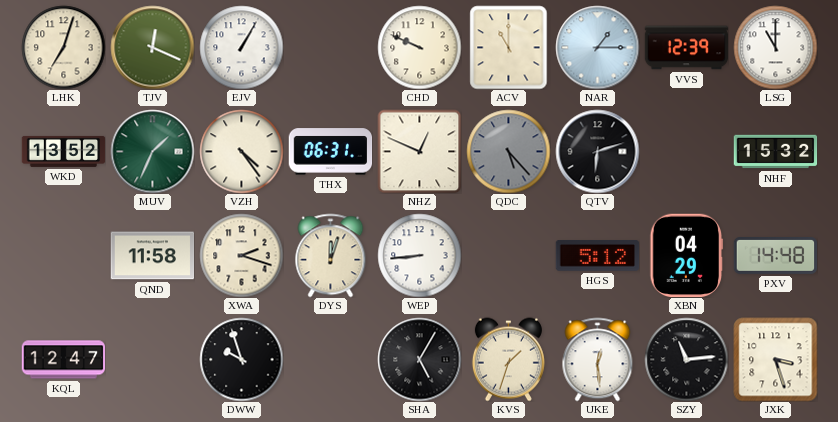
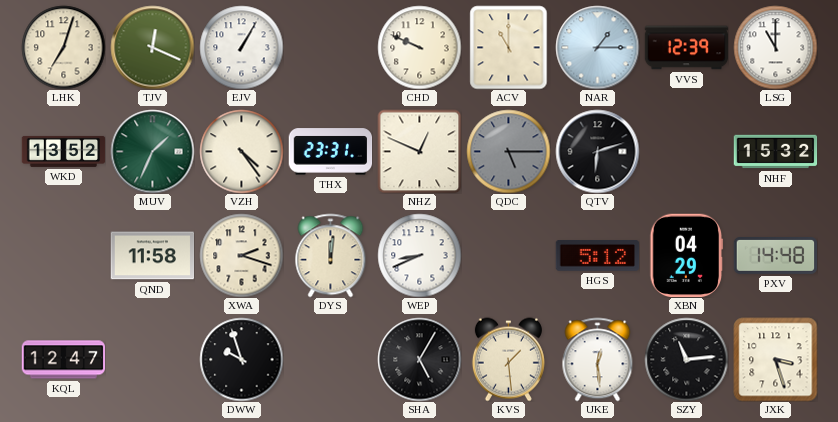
THX: 06:31 -> 23:31
QDC: 5:23 -> 5:15
DYS: 12:03 -> 12:01
WEP: 8:44 -> 8:41
KVS: 1:33 -> 1:29
